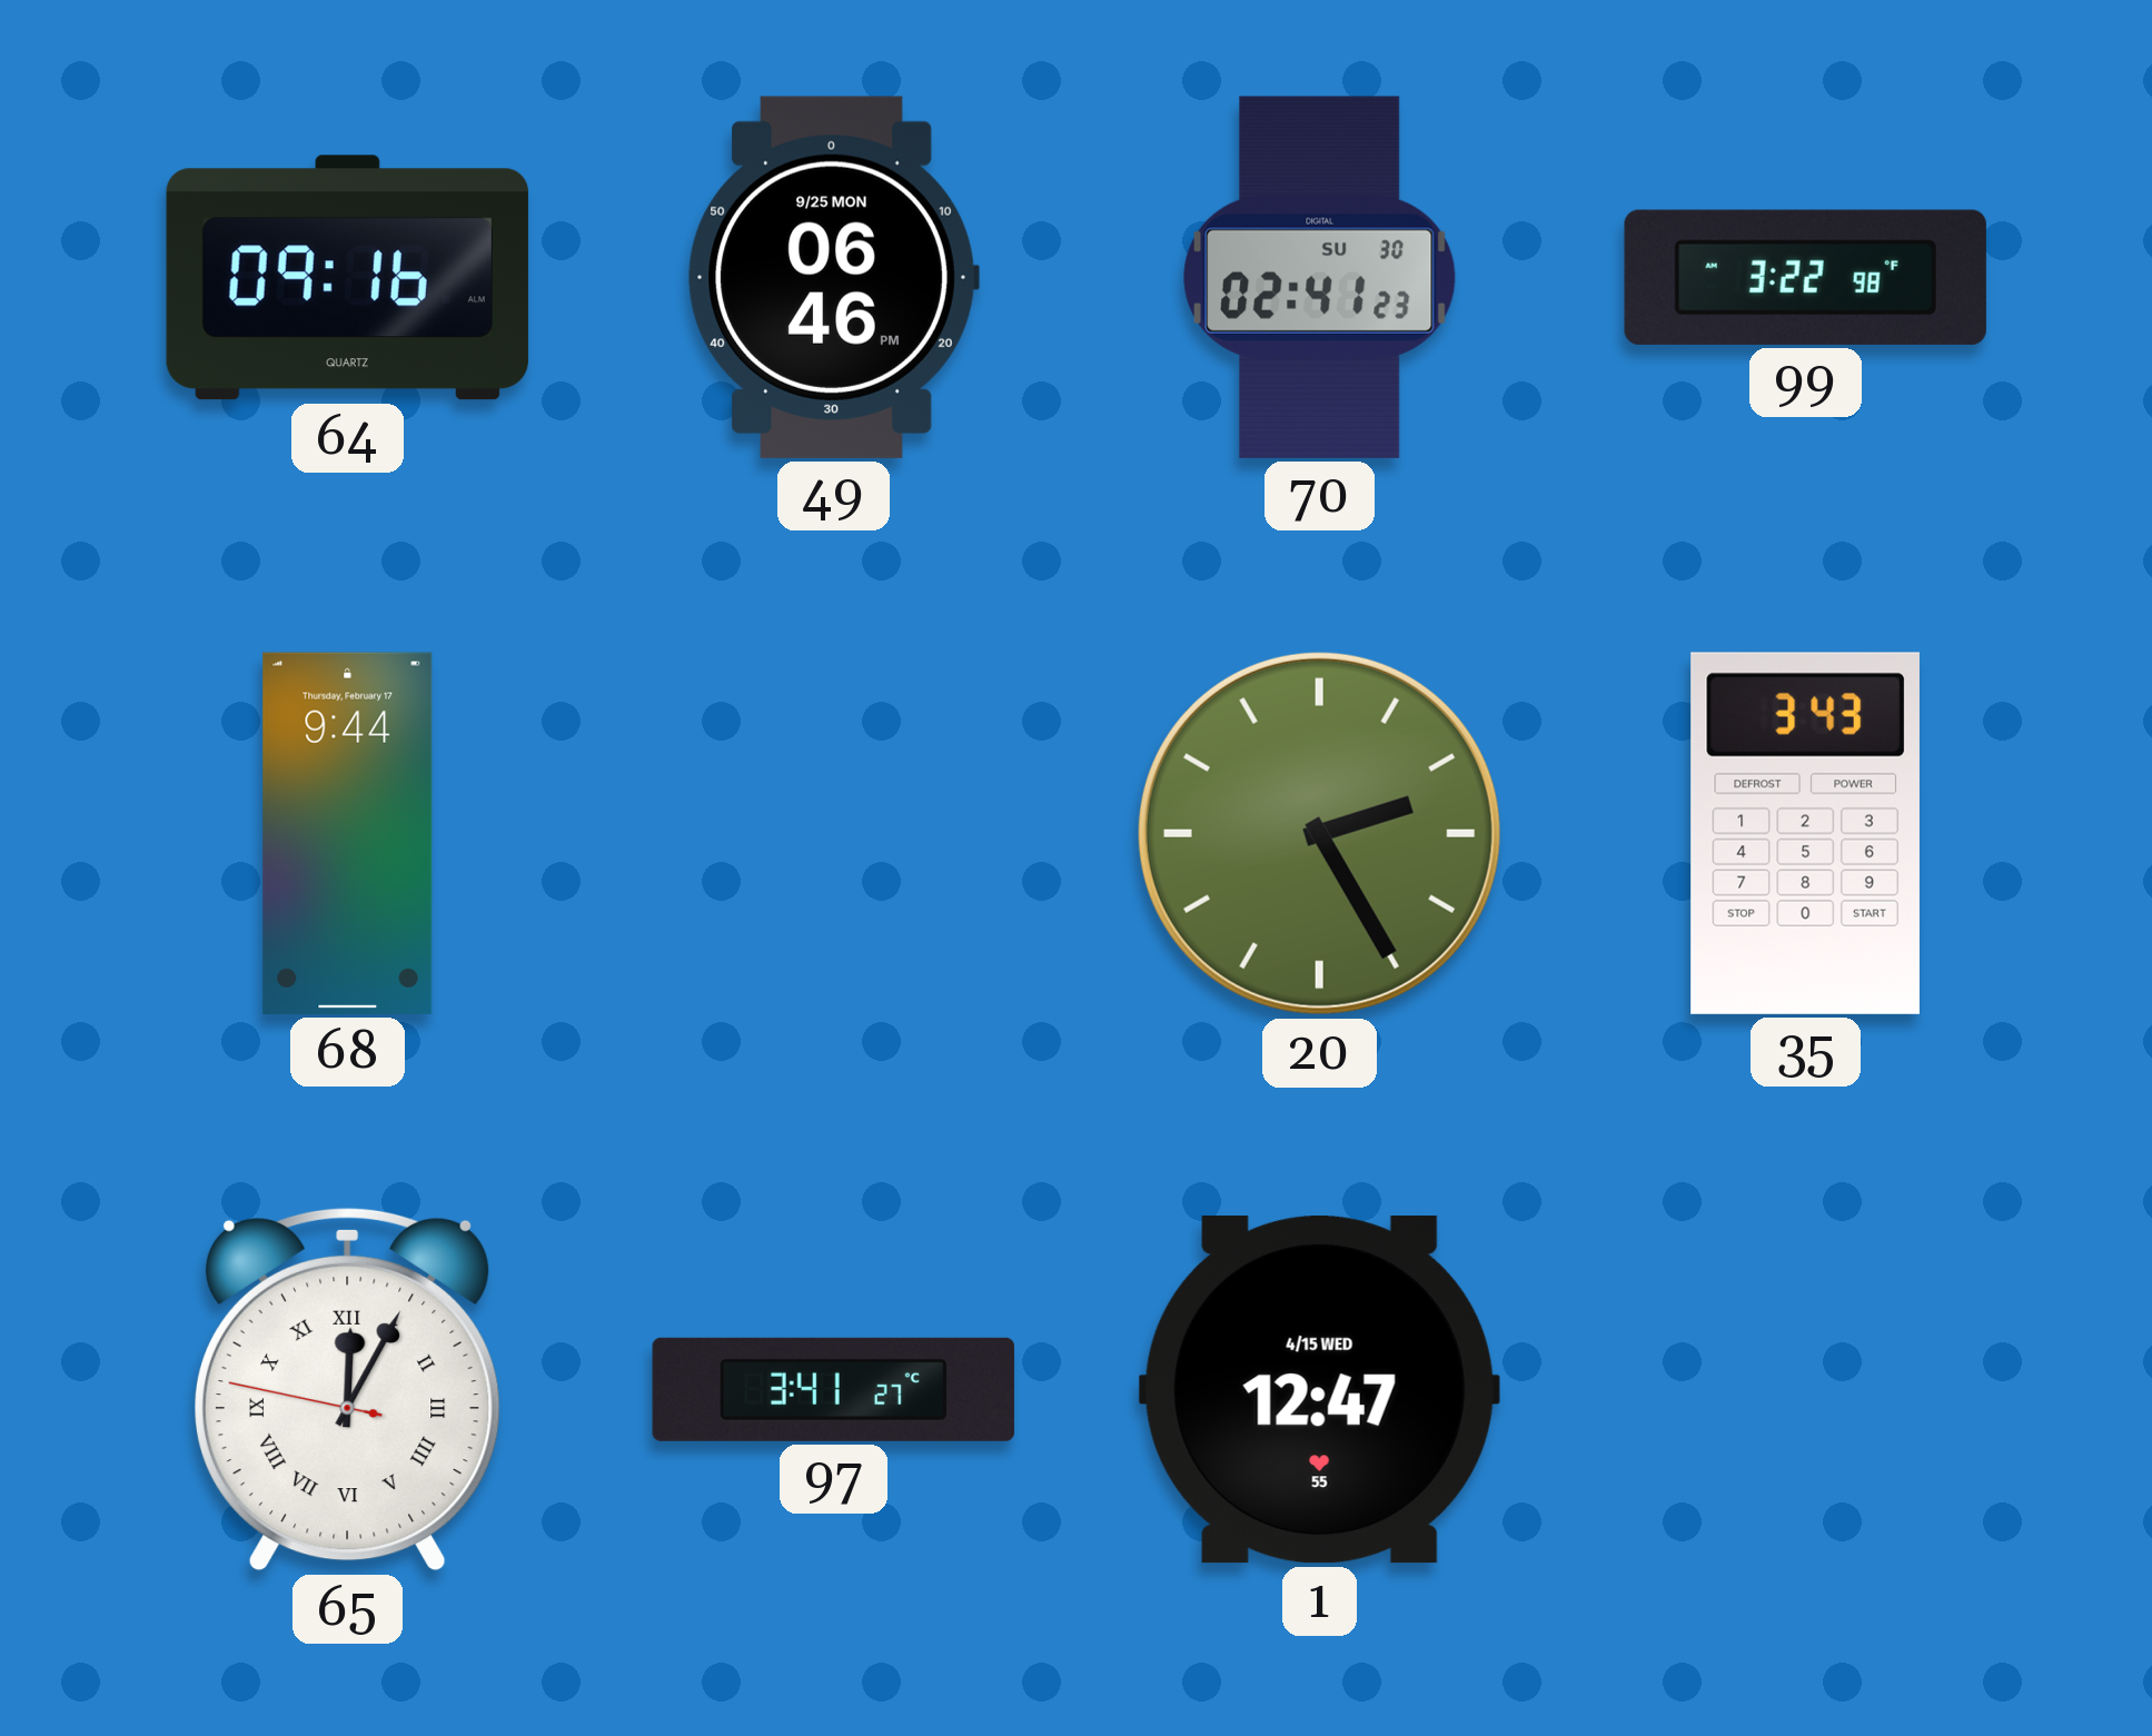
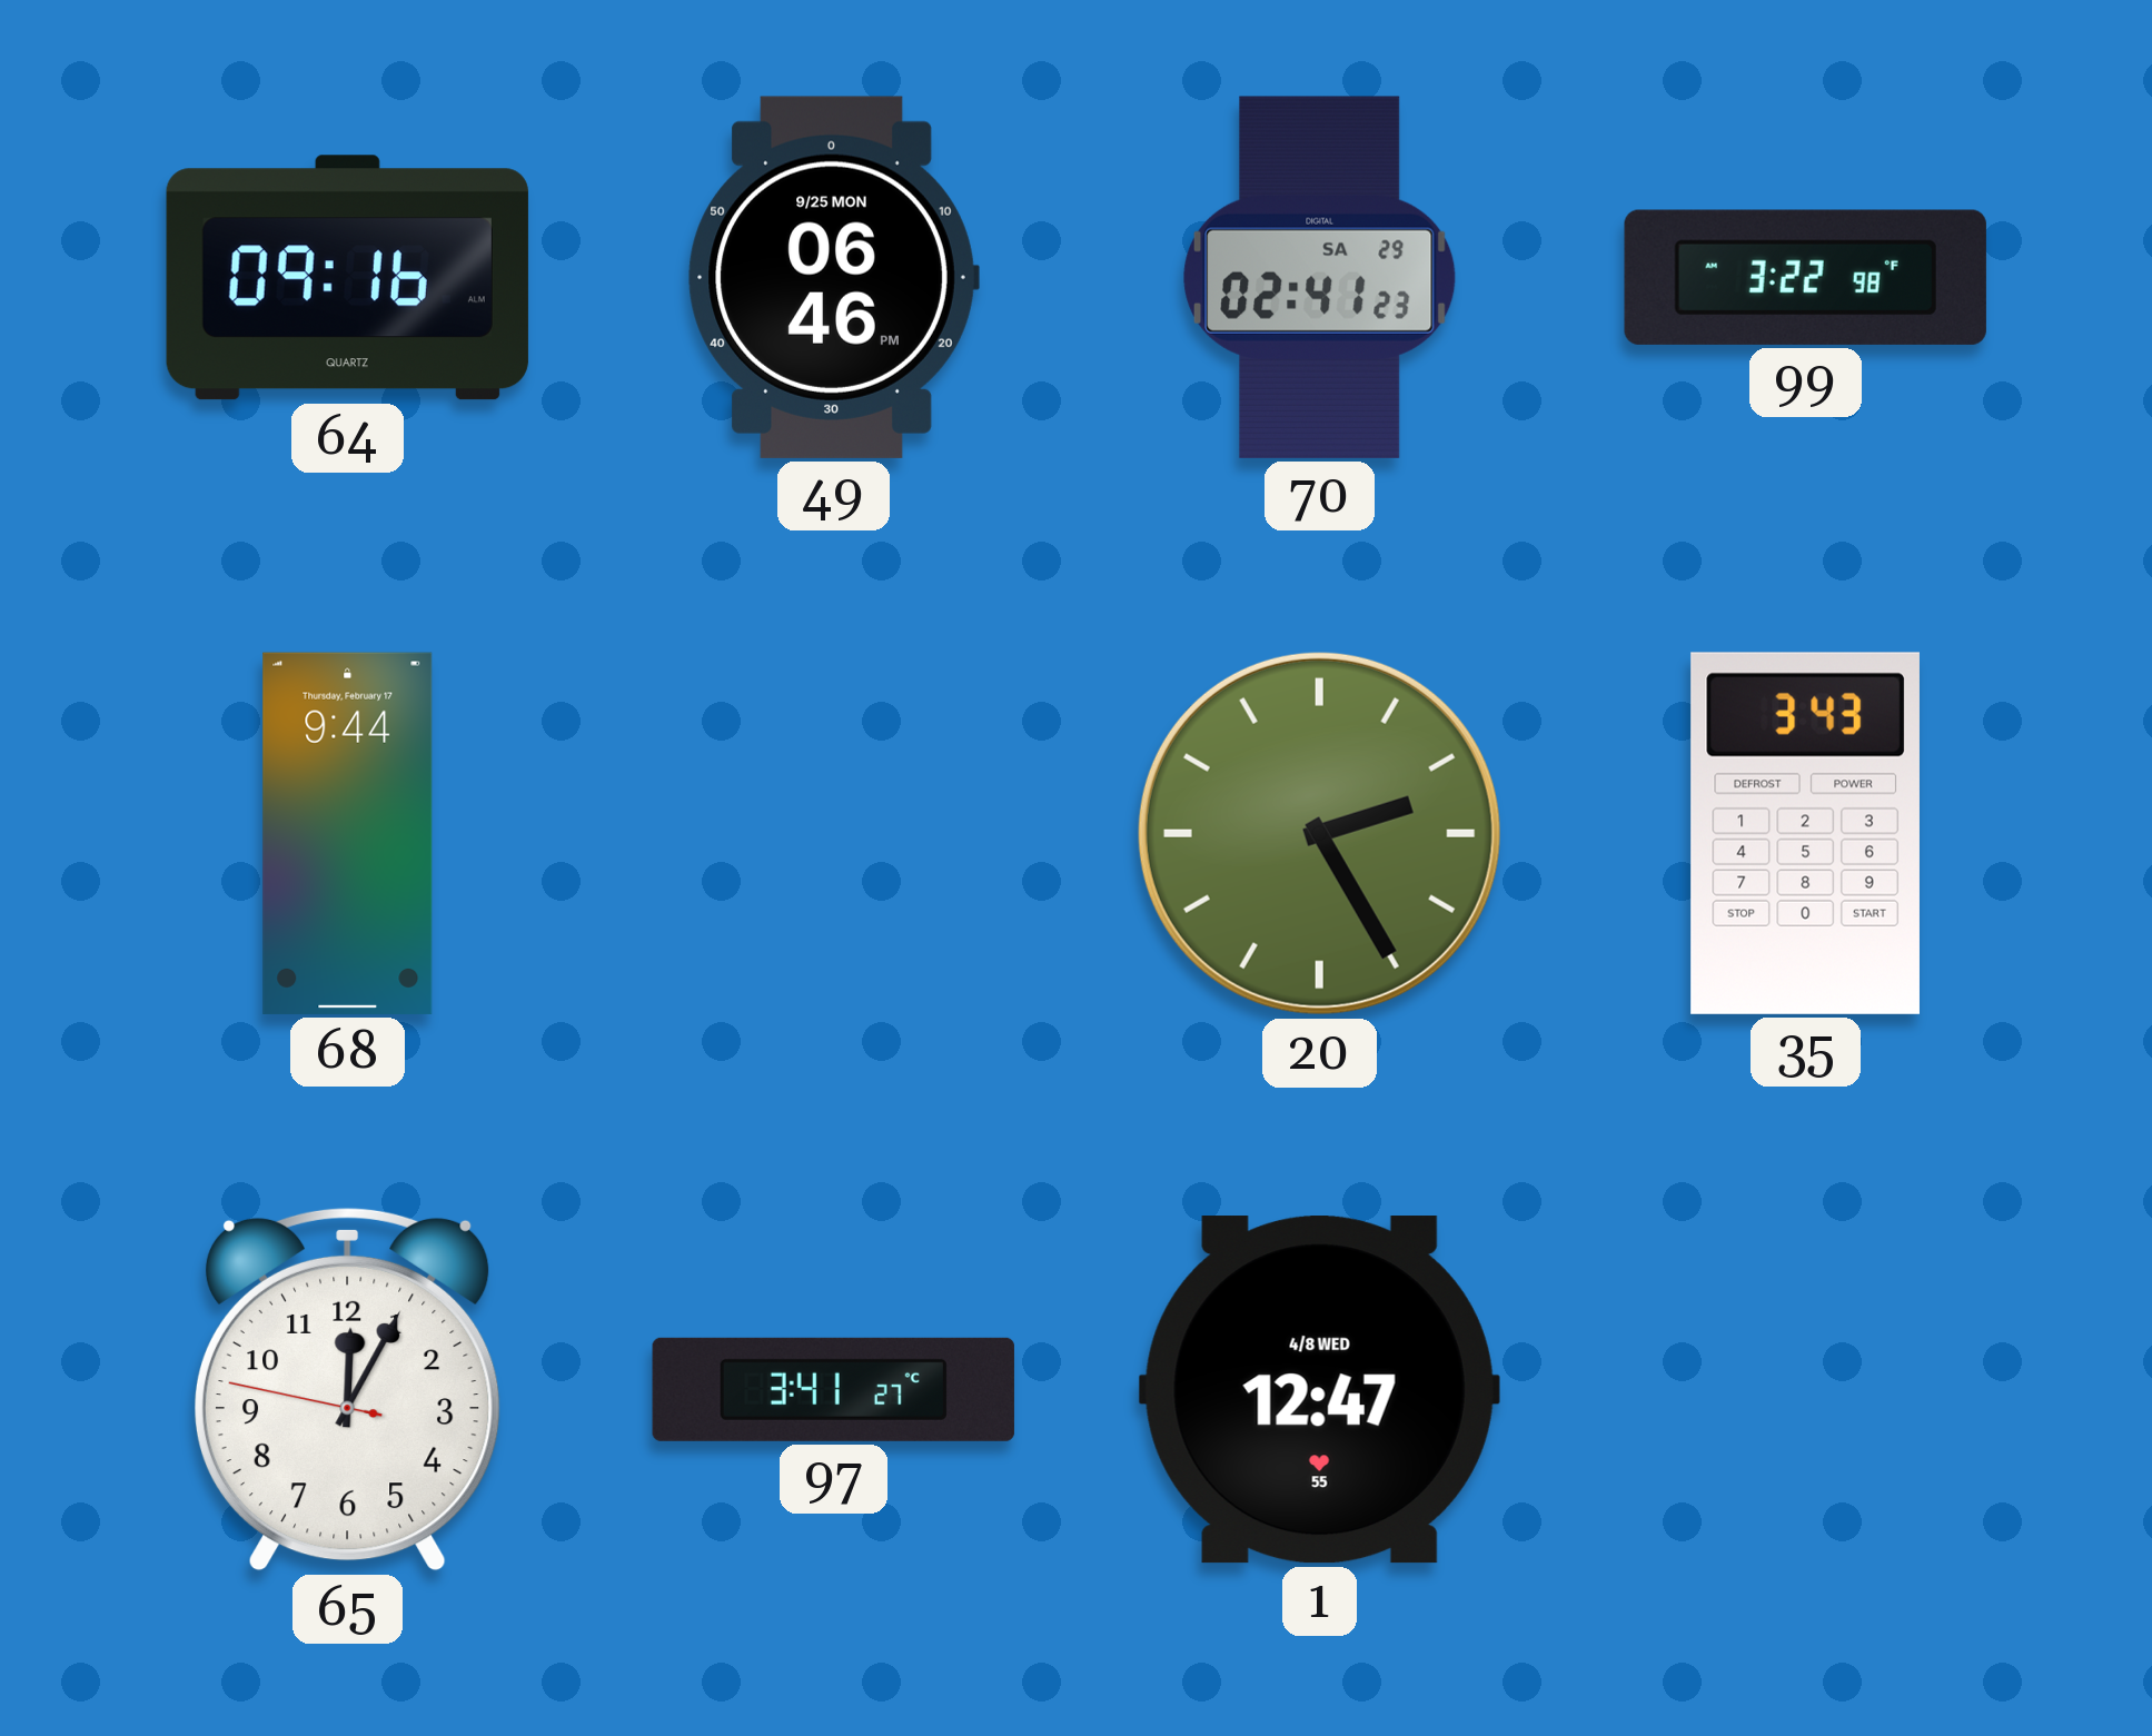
70 date: SU 30 -> SA 29
65 numerals: Roman -> Arabic
1 date: 4/15 WED -> 4/8 WED
